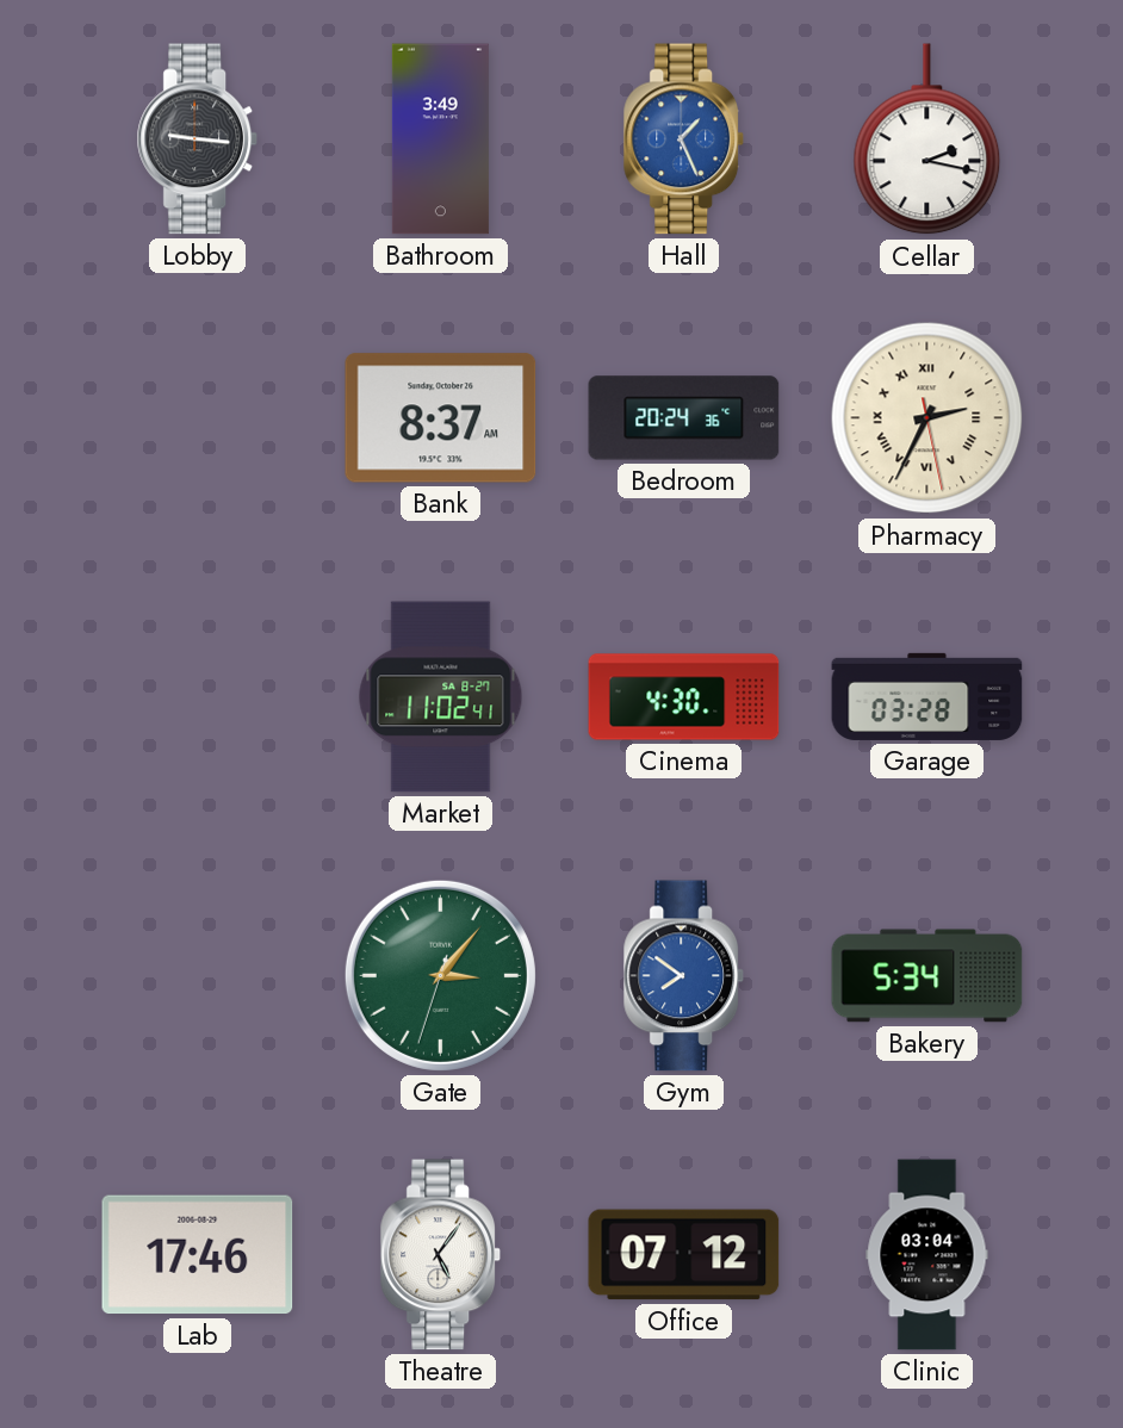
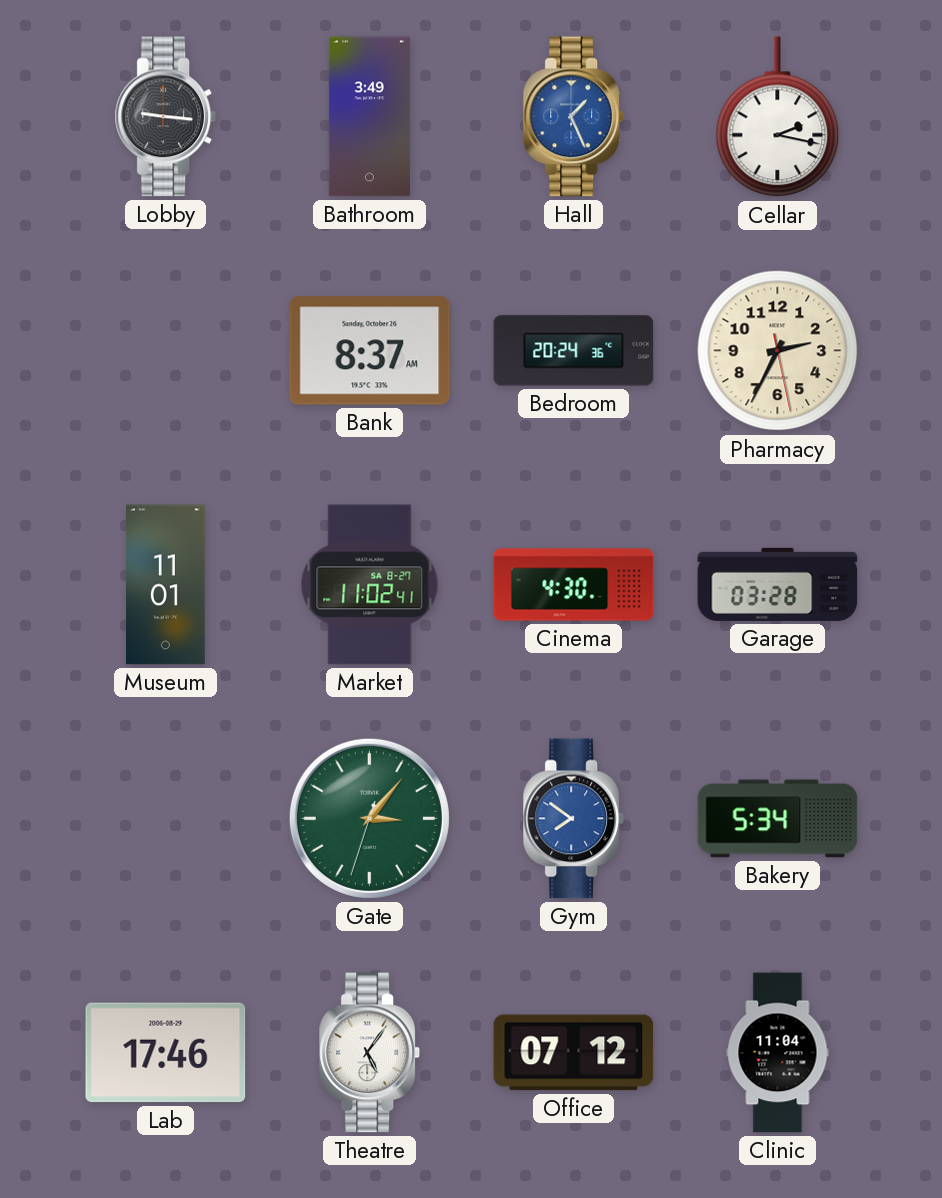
Pharmacy numerals: Roman -> Arabic
Museum: none -> 11:01
Clinic: 03:04 -> 11:04
